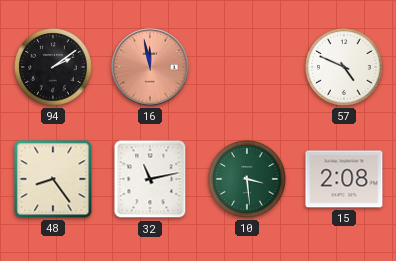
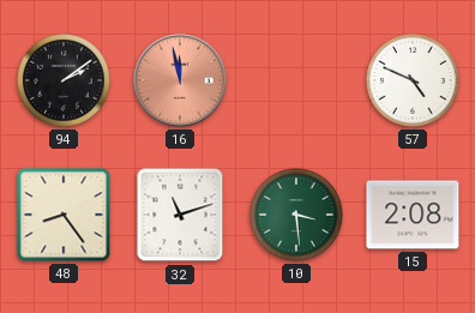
32: 11:13 -> 11:12
